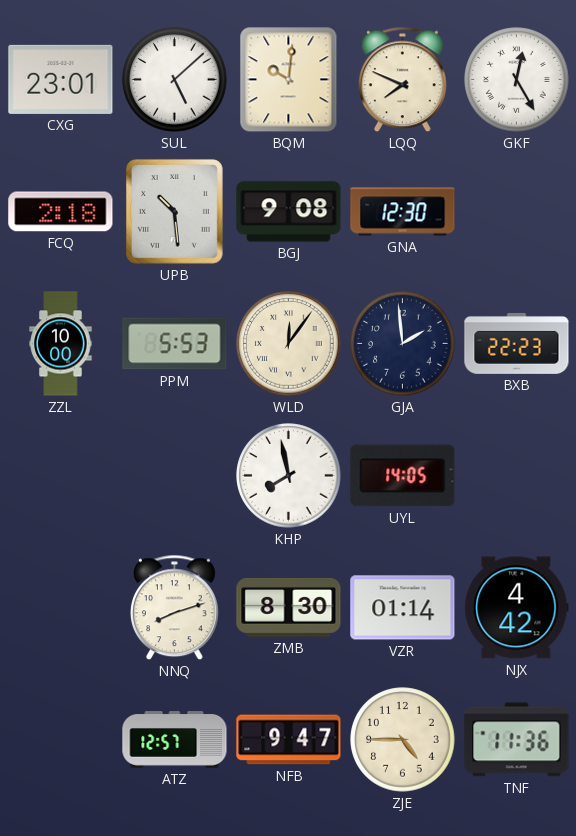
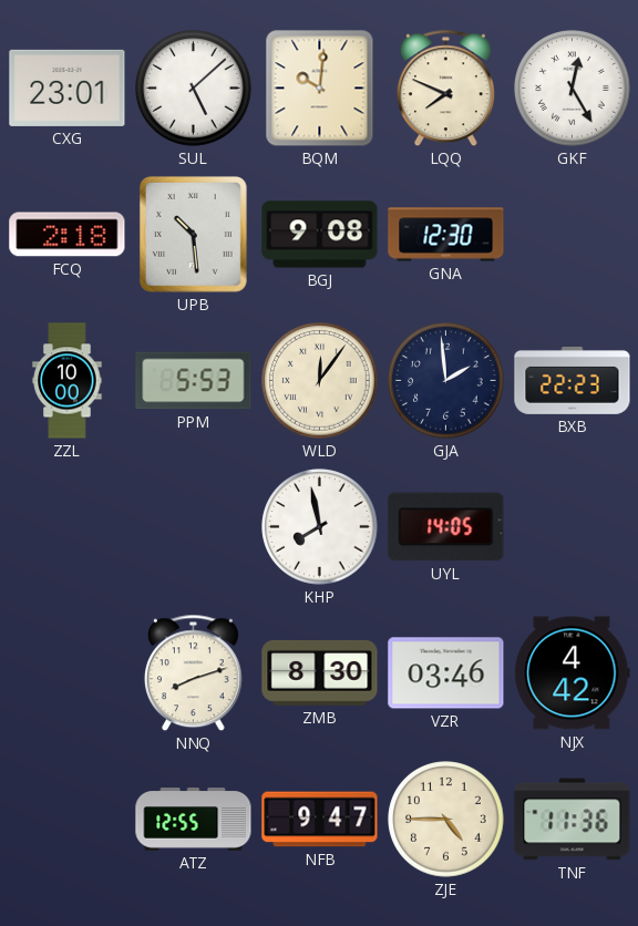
VZR: 01:14 -> 03:46
ATZ: 12:57 -> 12:55
